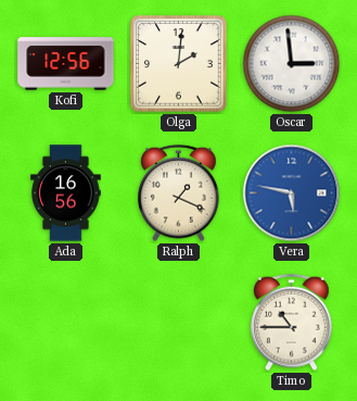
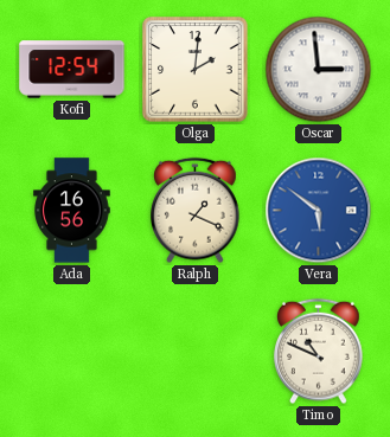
Kofi: 12:56 -> 12:54
Vera: 5:47 -> 5:51
Timo: 10:45 -> 10:49
